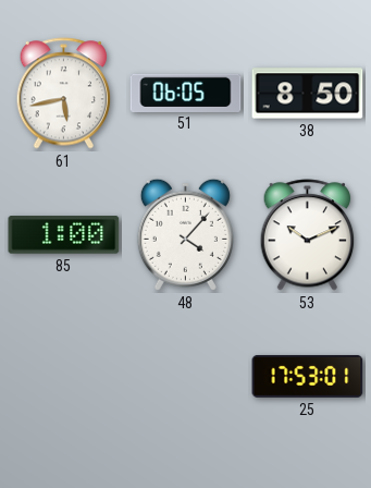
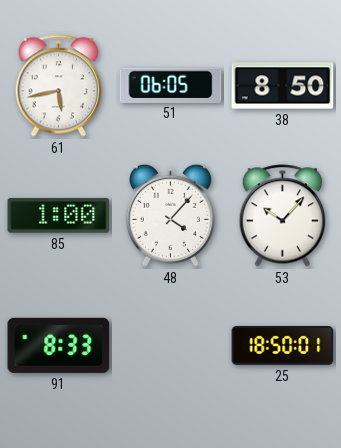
53: 10:11 -> 10:07
91: none -> 8:33
25: 17:53 -> 18:50
